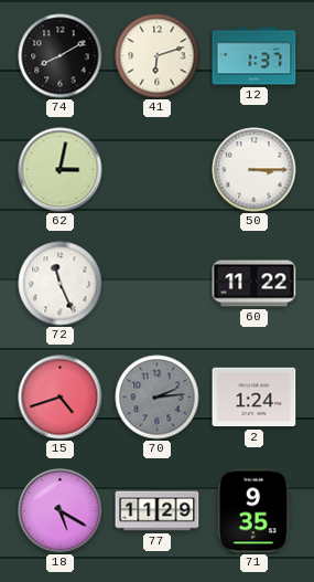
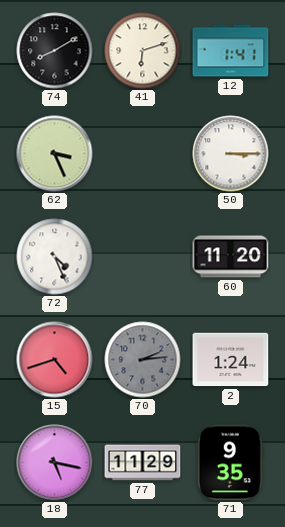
12: 1:37 -> 1:41
62: 3:02 -> 3:26
72: 11:26 -> 4:26
60: 11:22 -> 11:20
18: 5:20 -> 5:17
